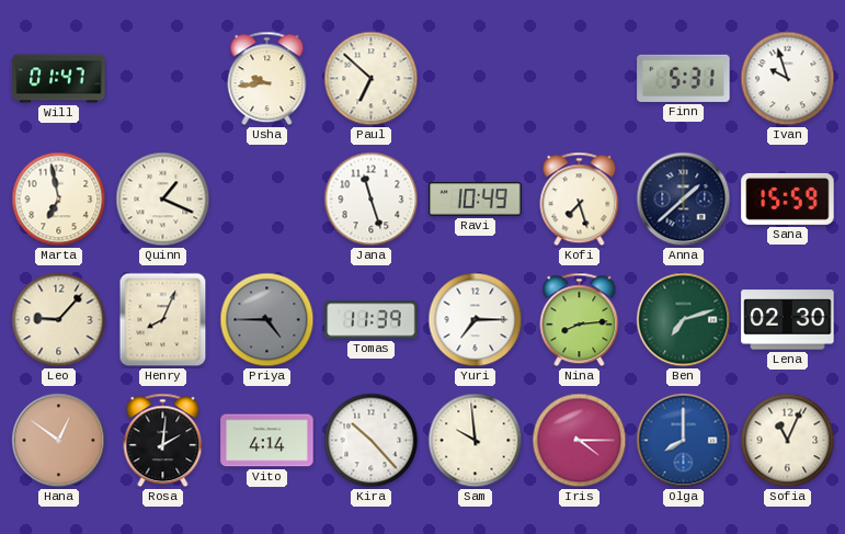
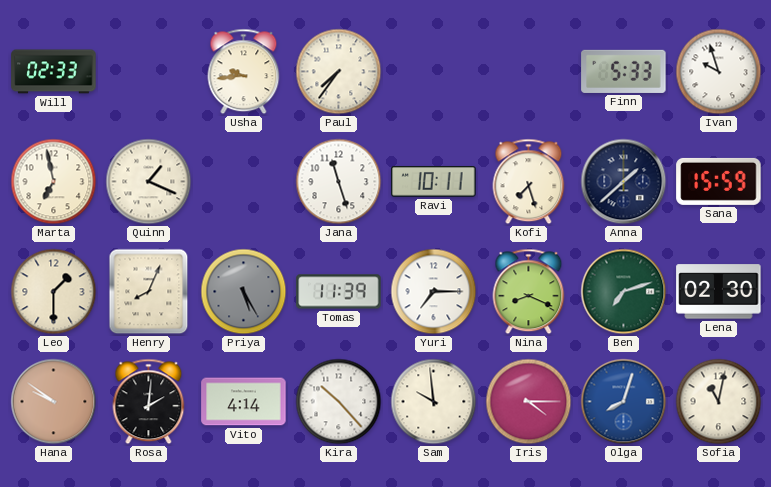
Will: 01:47 -> 02:33
Paul: 6:52 -> 7:36
Finn: 5:31 -> 5:33
Ravi: 10:49 -> 10:11
Leo: 9:07 -> 1:30
Priya: 4:45 -> 5:25
Nina: 8:14 -> 8:19
Hana: 12:51 -> 9:51
Olga: 8:00 -> 8:03
Sofia: 11:04 -> 11:02
